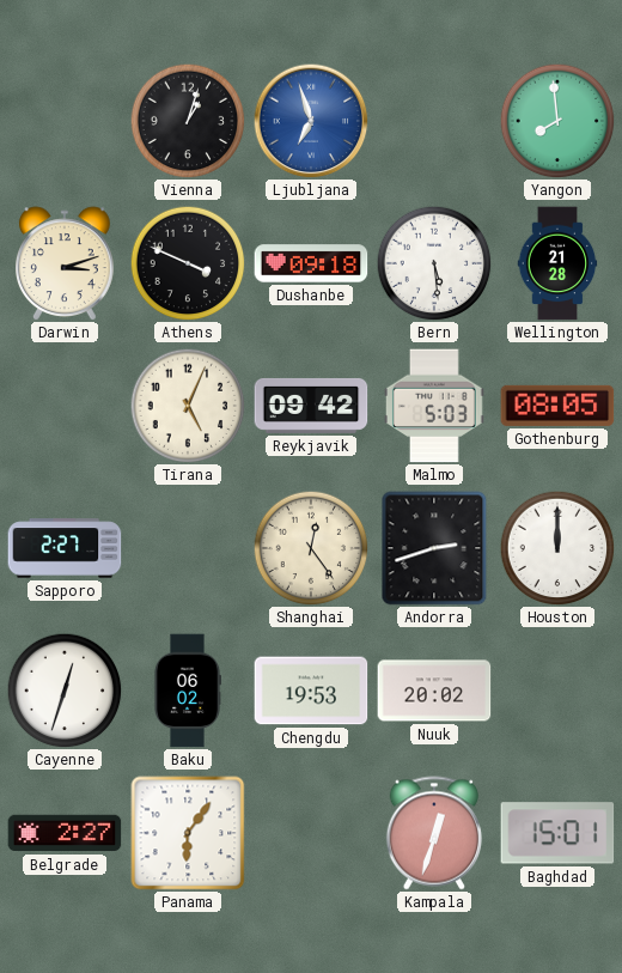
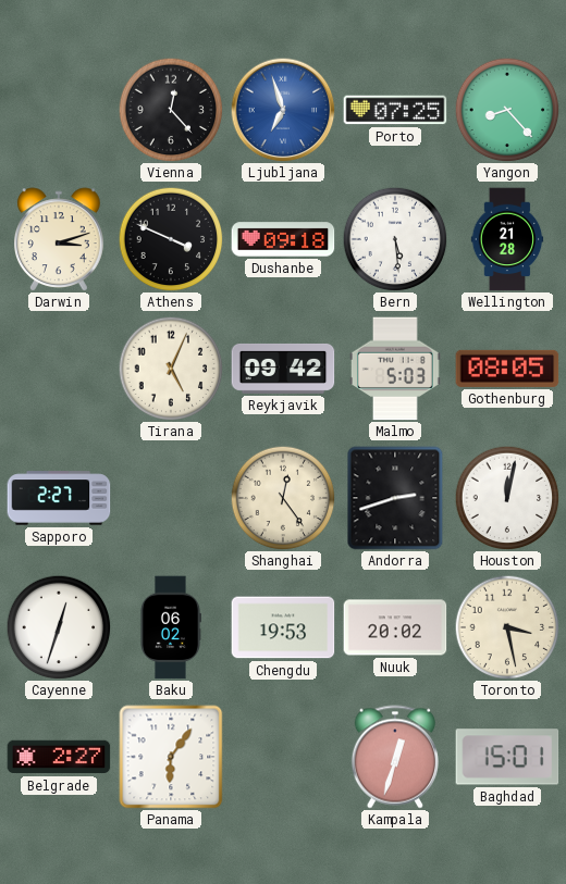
Vienna: 1:03 -> 12:23
Porto: none -> 07:25
Yangon: 7:59 -> 8:23
Houston: 12:00 -> 12:02
Toronto: none -> 3:28
